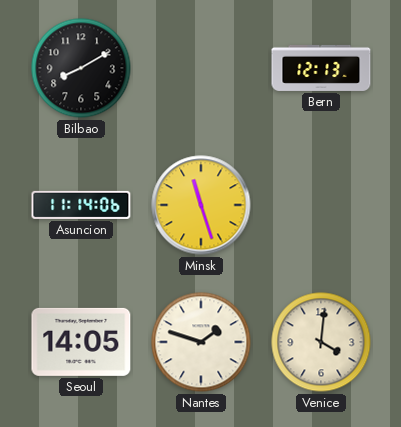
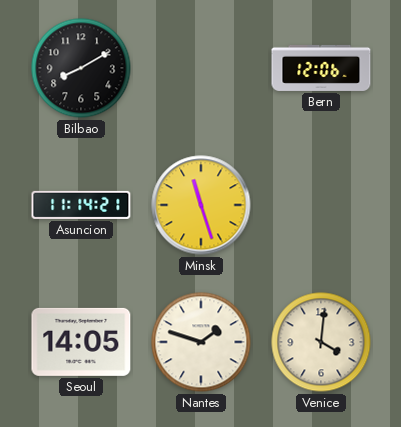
Bern: 12:13 -> 12:06
Asuncion: 11:14:06 -> 11:14:21
